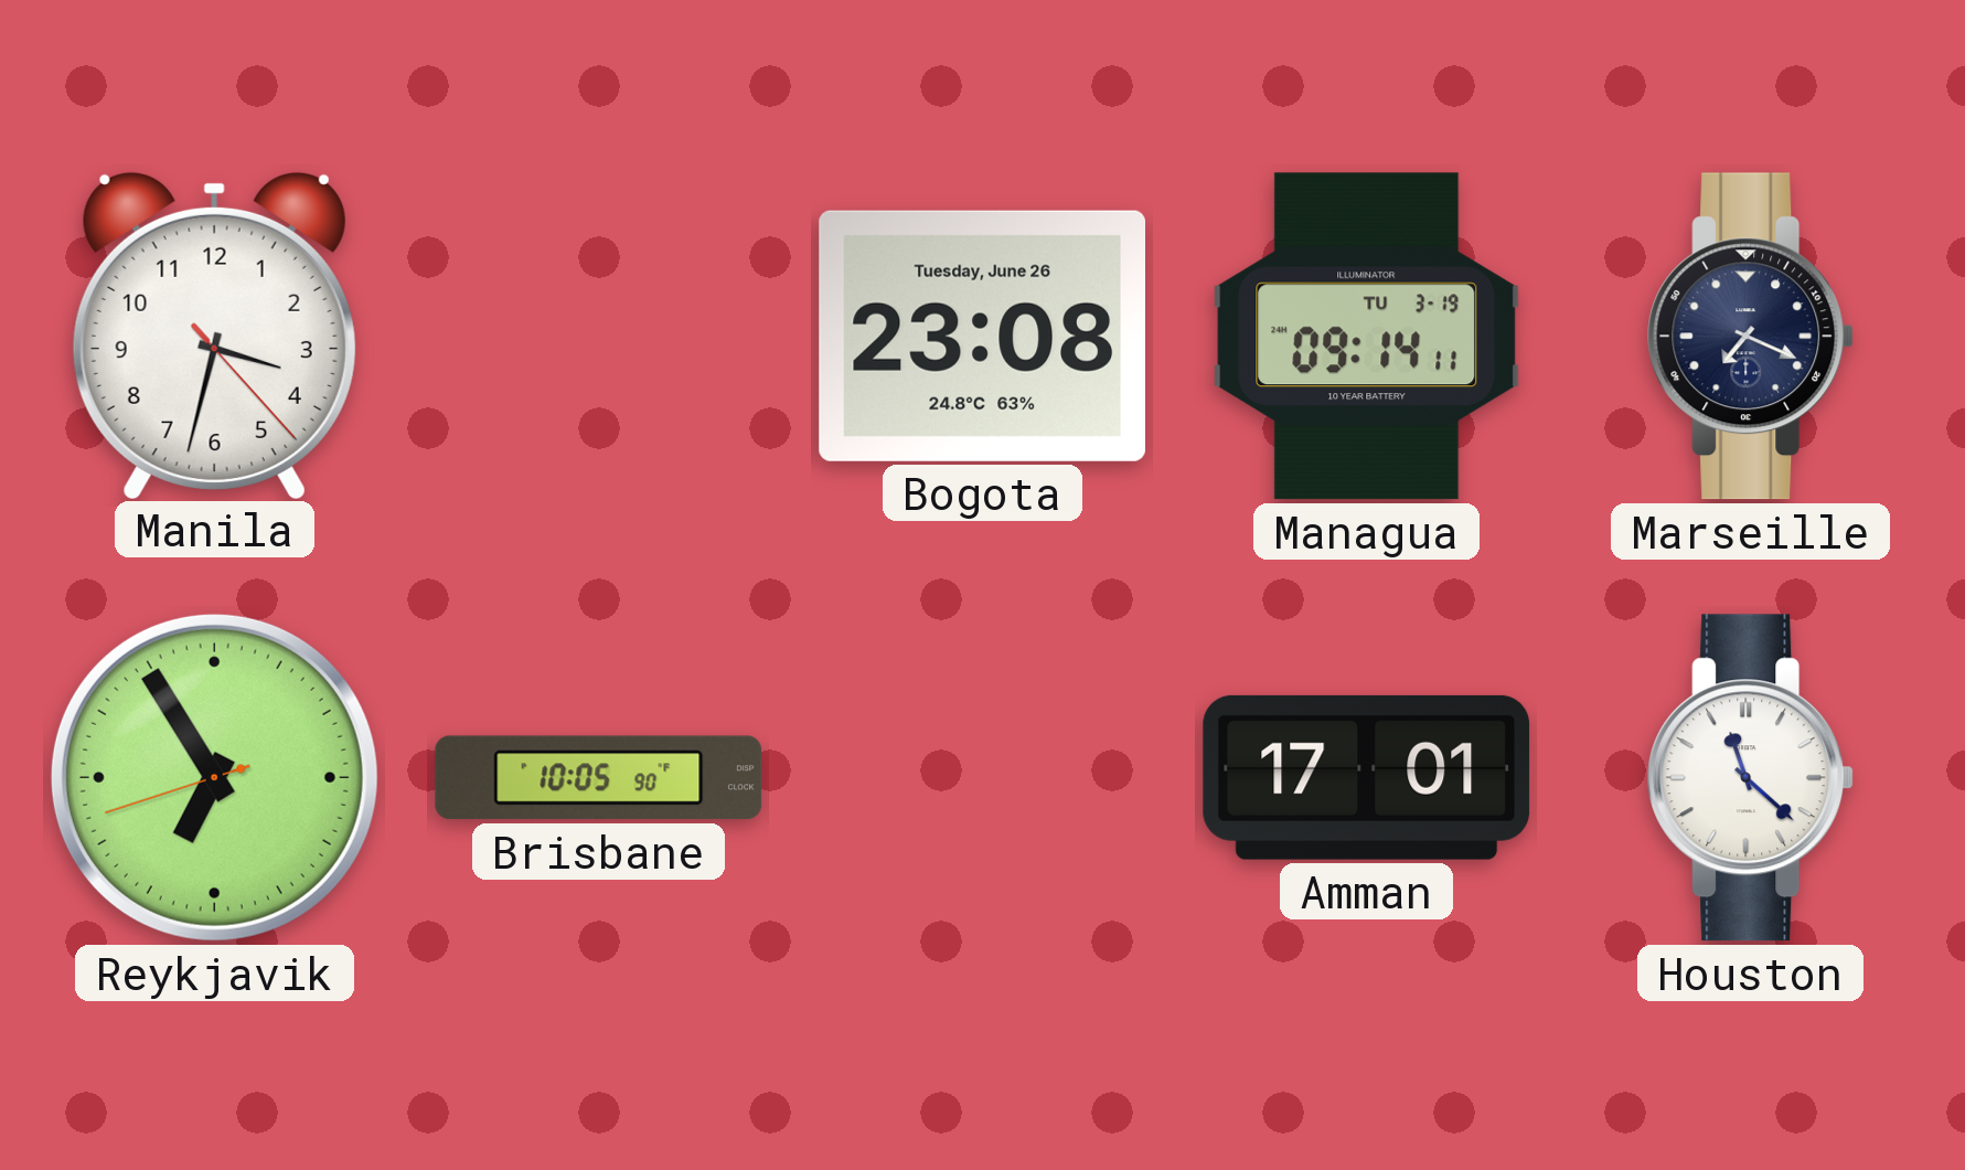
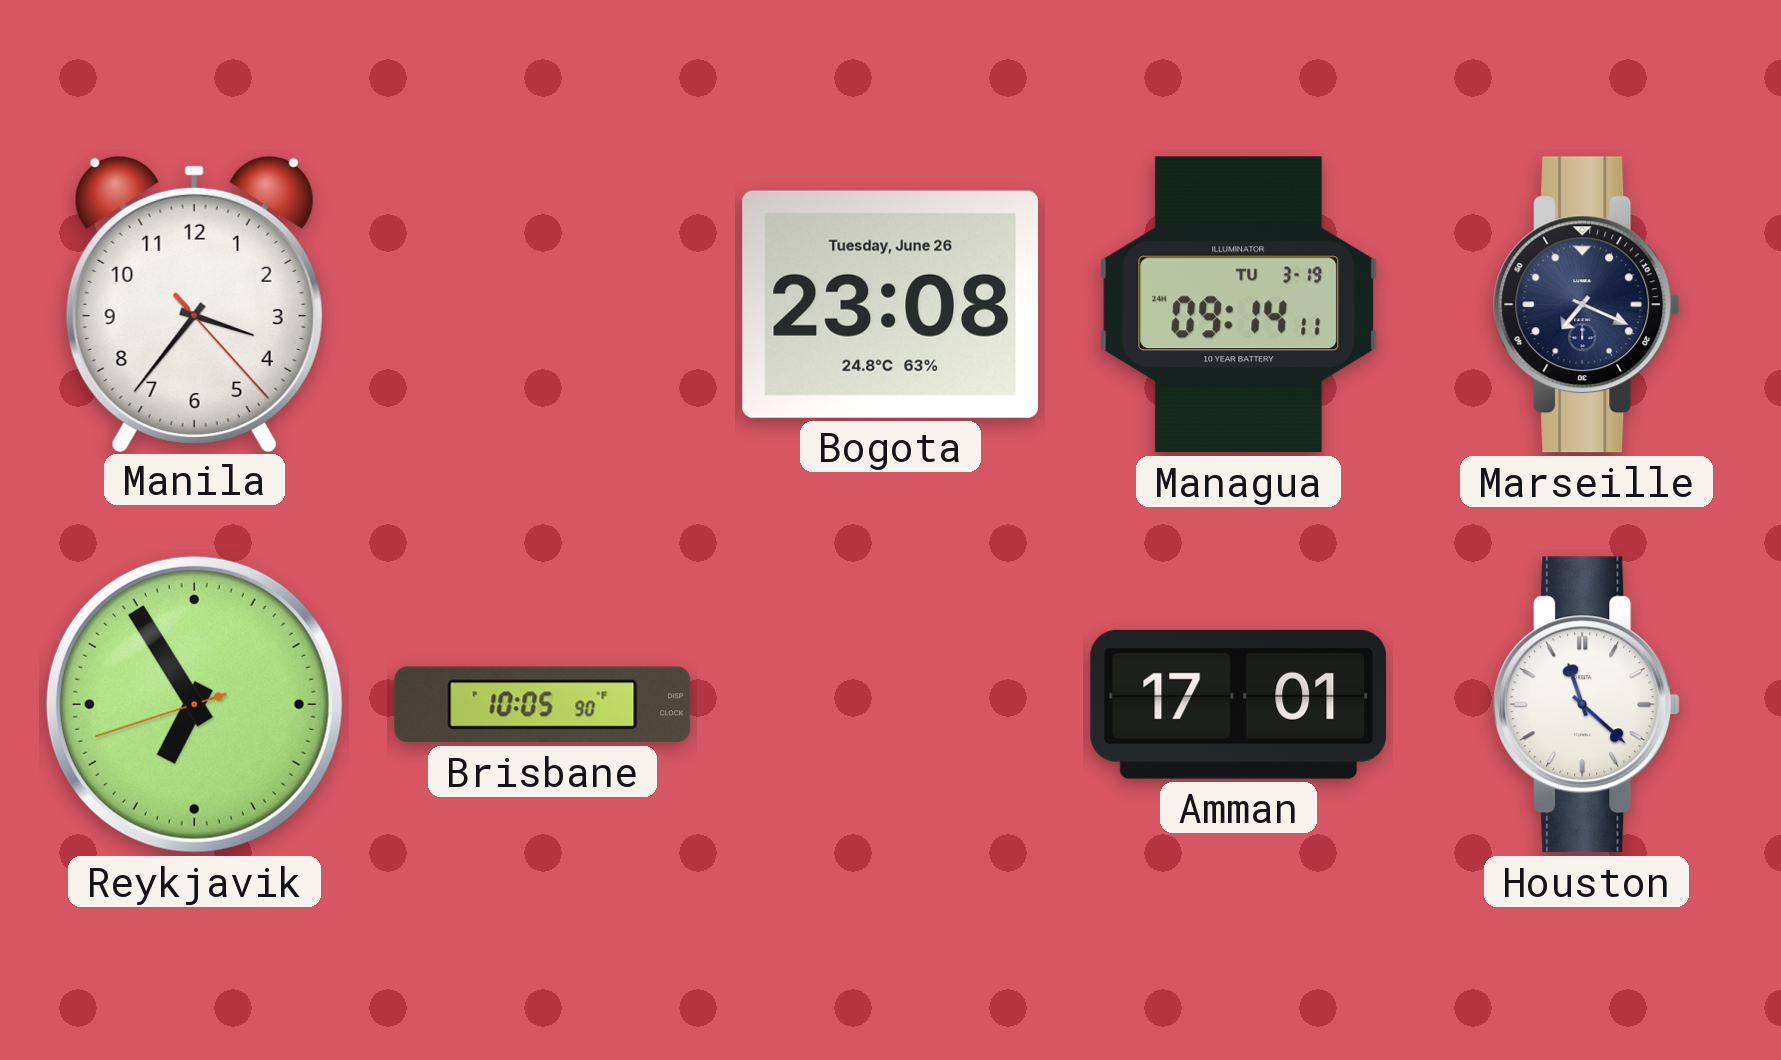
Manila: 3:32 -> 3:36
